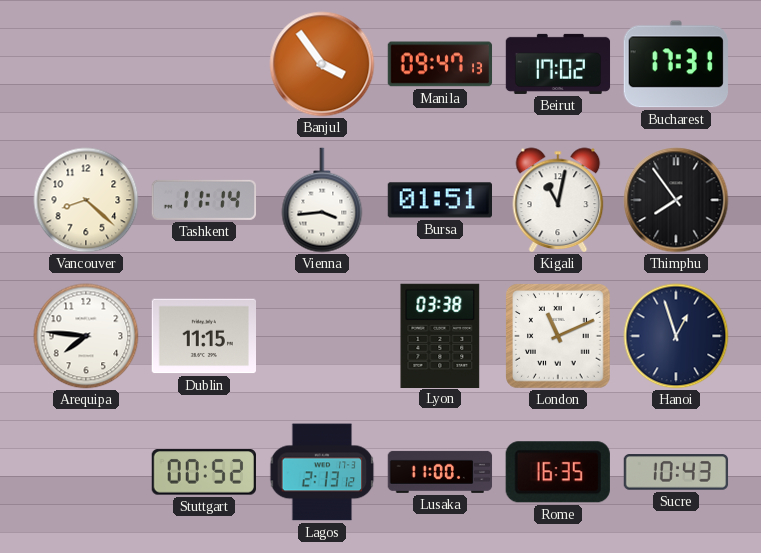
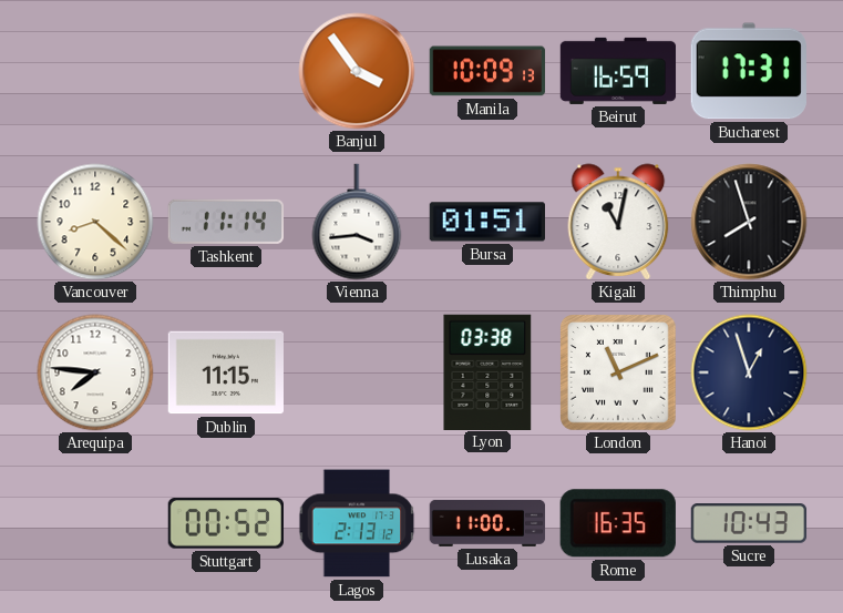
Manila: 09:47 -> 10:09
Beirut: 17:02 -> 16:59
Thimphu: 7:54 -> 7:57
